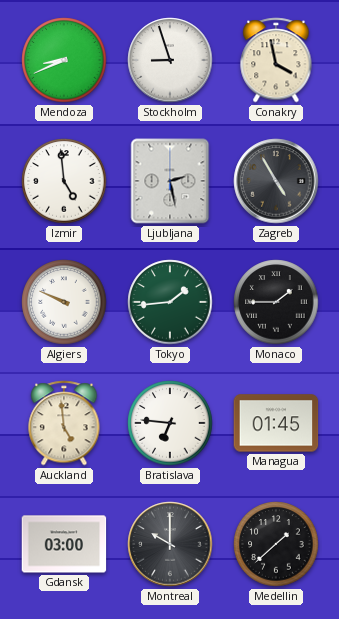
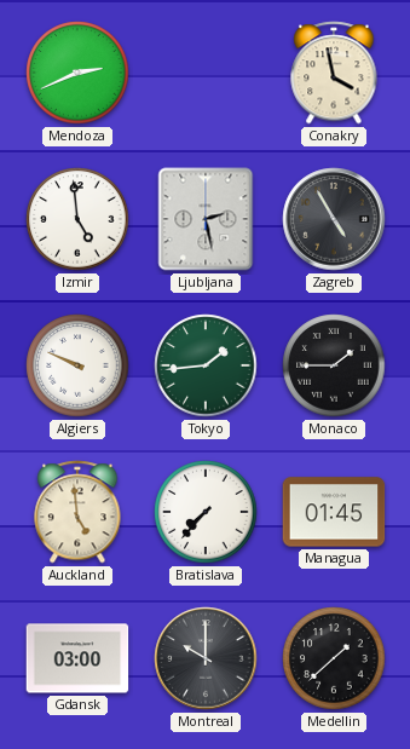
Mendoza: 8:41 -> 2:41
Stockholm: 8:57 -> none
Bratislava: 6:46 -> 7:37
